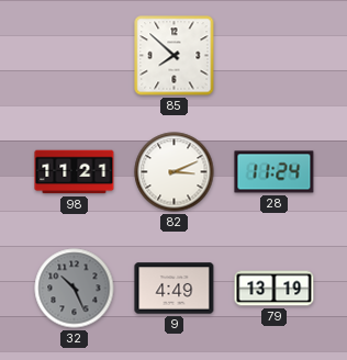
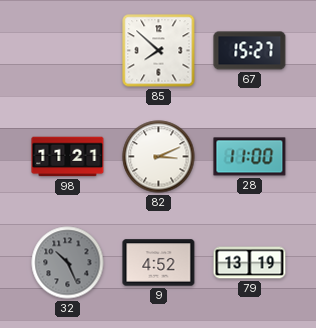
67: none -> 15:27
28: 11:24 -> 11:00
9: 4:49 -> 4:52
